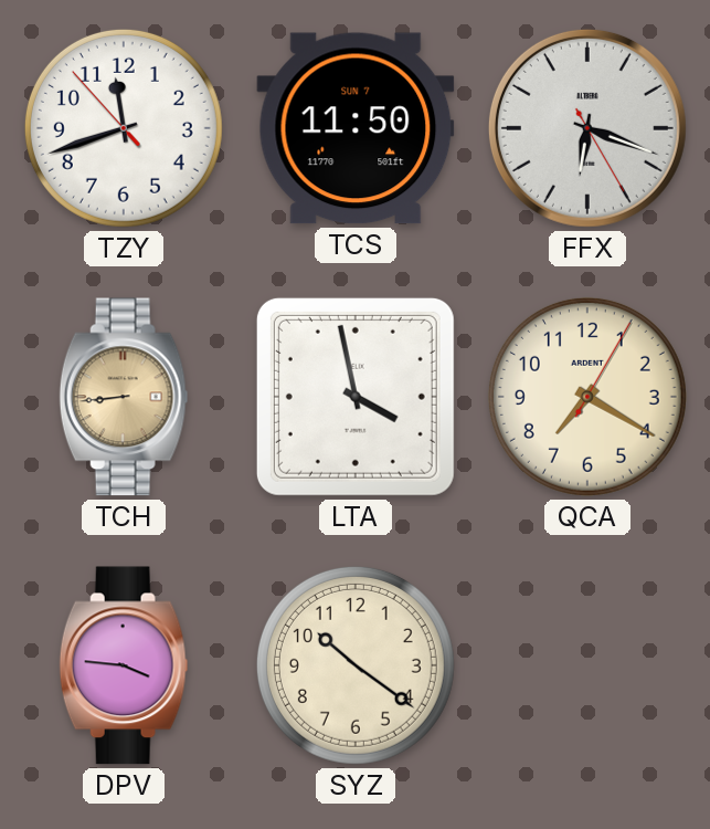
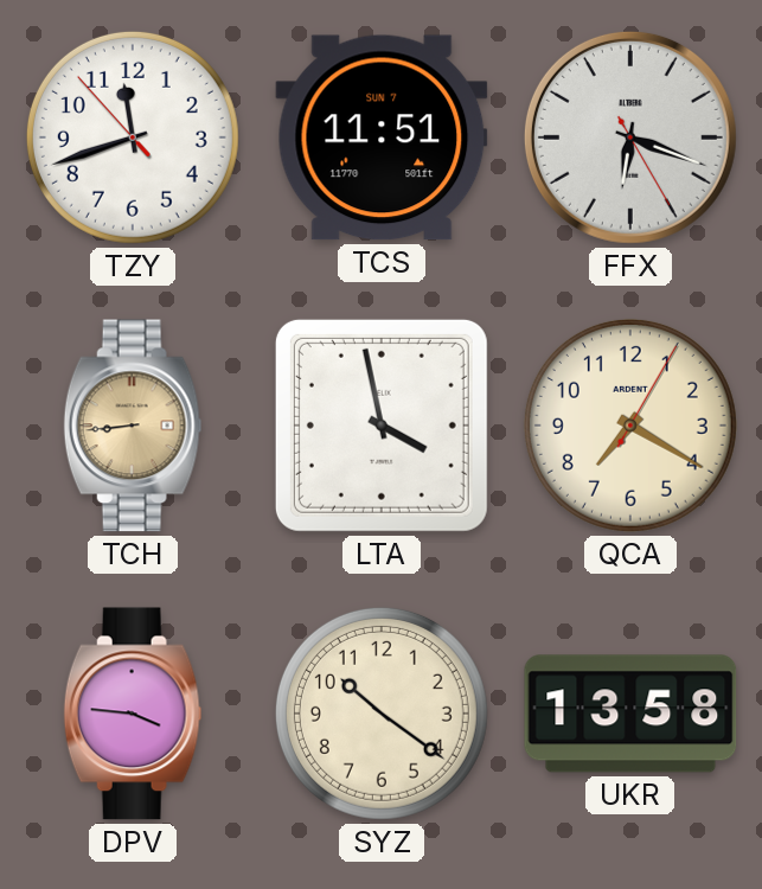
TCS: 11:50 -> 11:51
UKR: none -> 13:58
